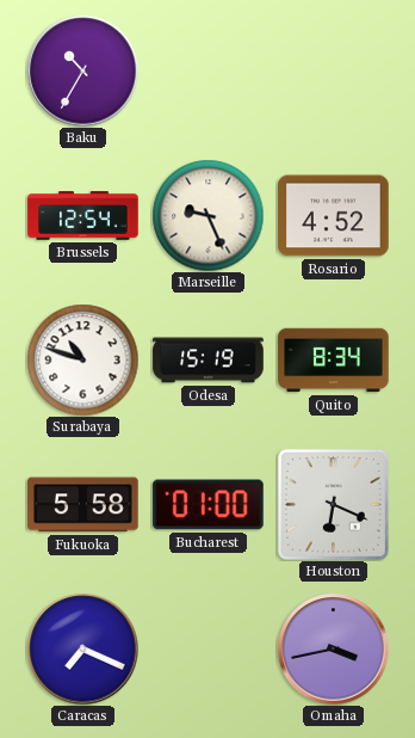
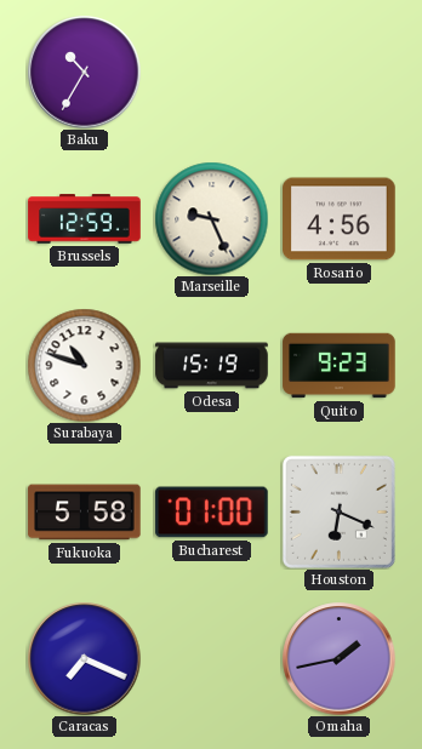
Brussels: 12:54 -> 12:59
Rosario: 4:52 -> 4:56
Quito: 8:34 -> 9:23
Omaha: 3:43 -> 1:43
